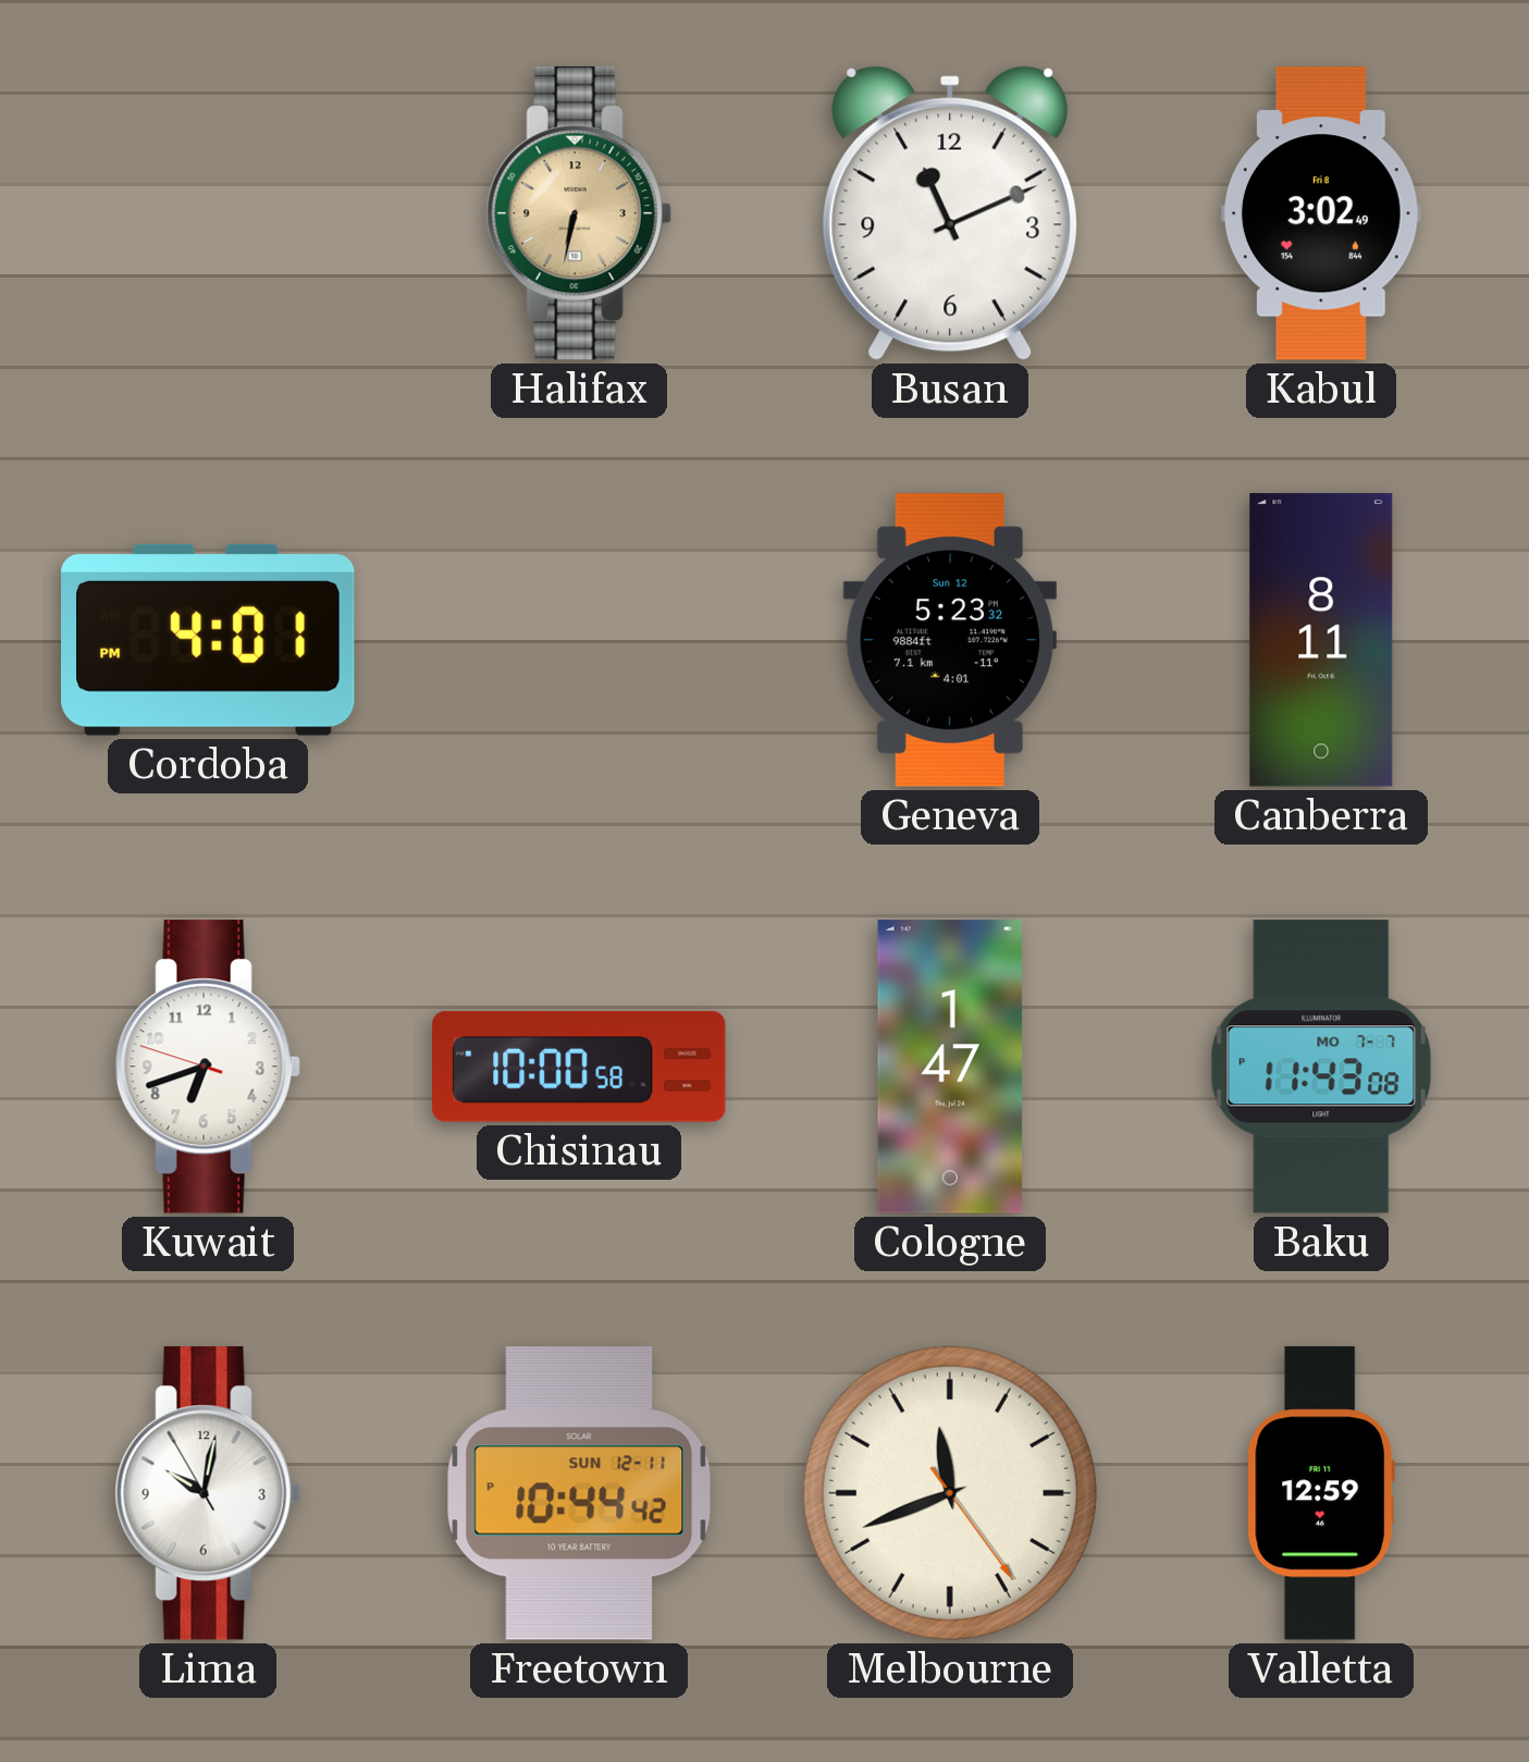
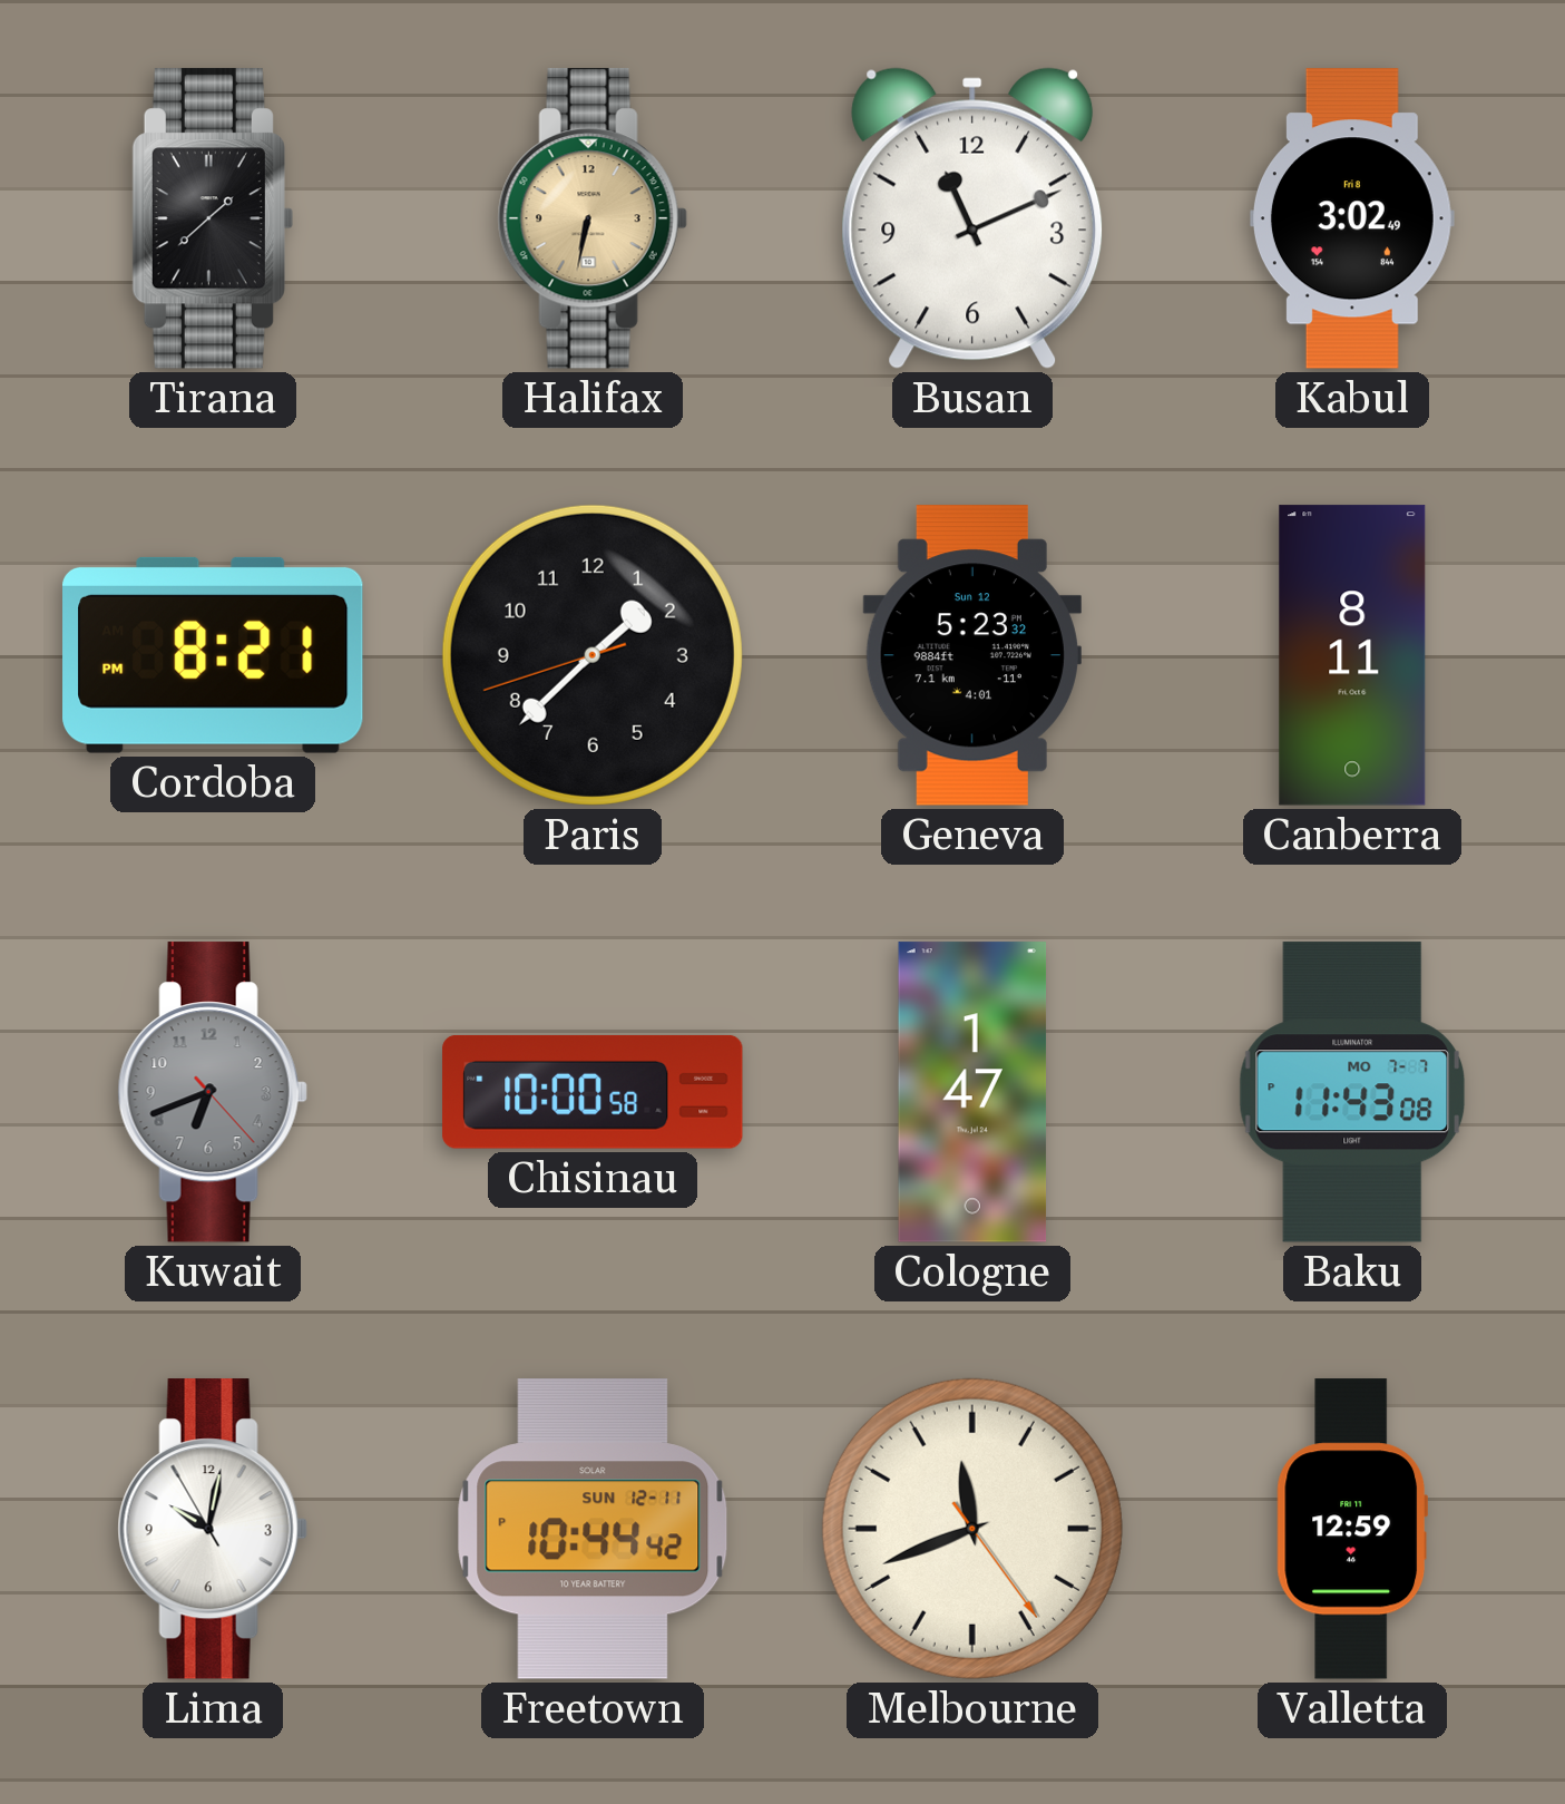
Tirana: none -> 1:38
Cordoba: 4:01 -> 8:21
Paris: none -> 1:37
Kuwait: 6:41:48 -> 6:41:23
Kuwait dial: white -> grey
